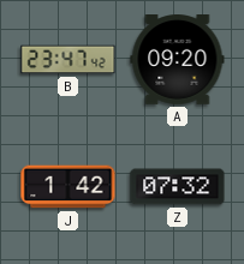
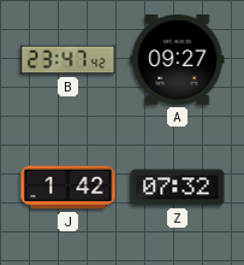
A: 09:20 -> 09:27
